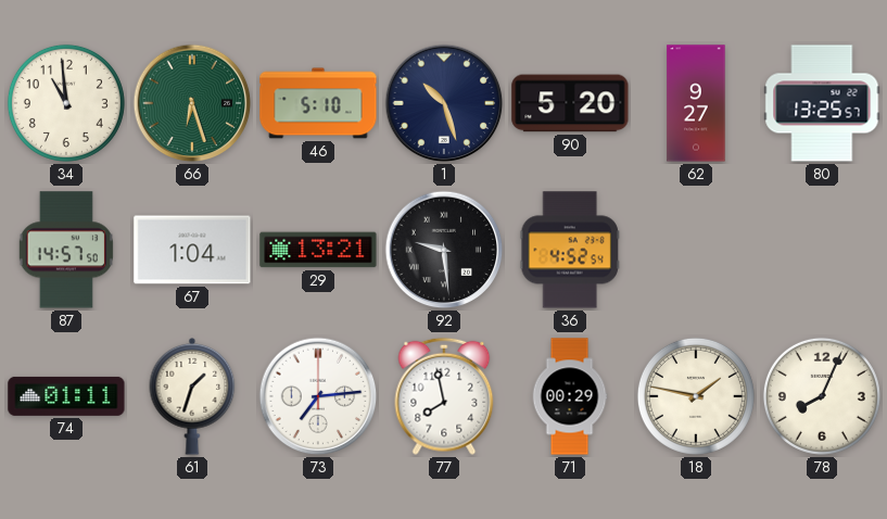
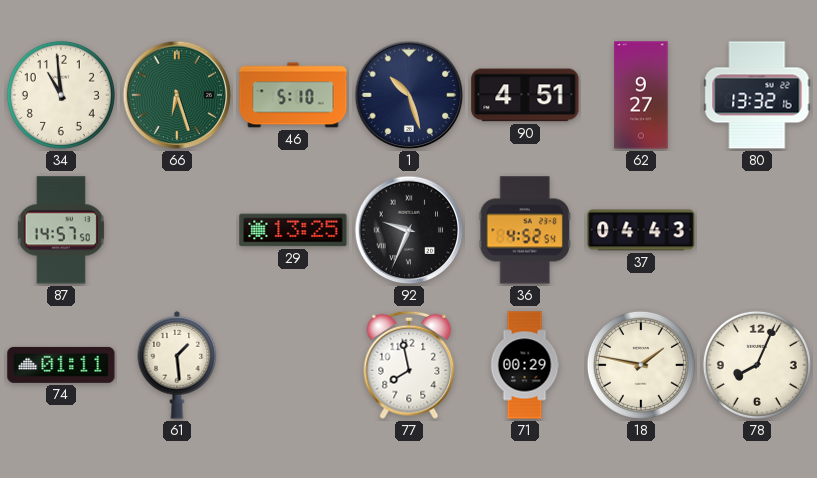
90: 5:20 -> 4:51
80: 13:25 -> 13:32
67: 1:04 -> none
29: 13:21 -> 13:25
92: 9:29 -> 9:34
37: none -> 04:43
61: 1:33 -> 1:29
73: 7:14 -> none
